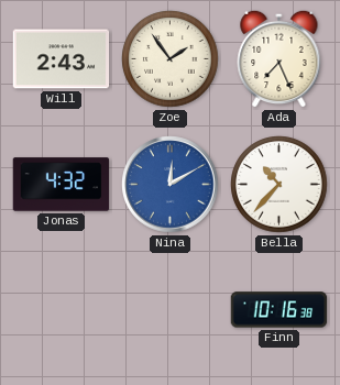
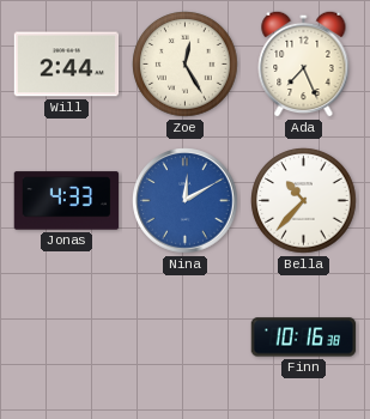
Will: 2:43 -> 2:44
Zoe: 1:54 -> 12:25
Jonas: 4:32 -> 4:33
